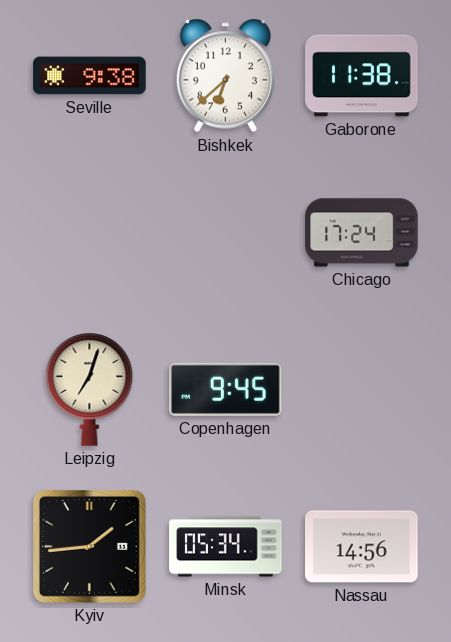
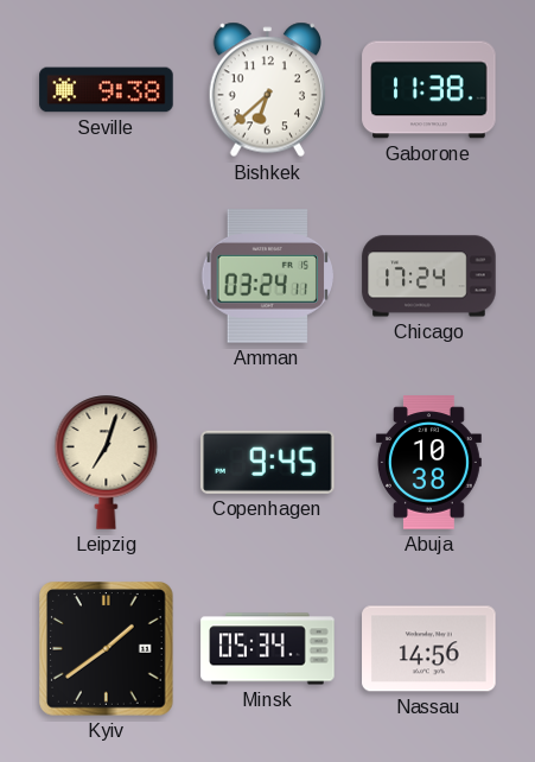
Amman: none -> 03:24
Abuja: none -> 10:38
Kyiv: 1:44 -> 1:39
